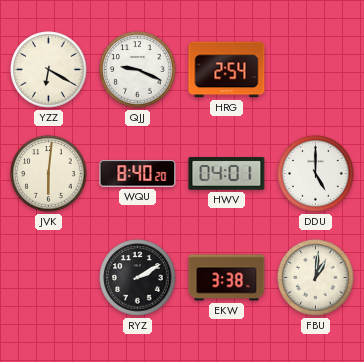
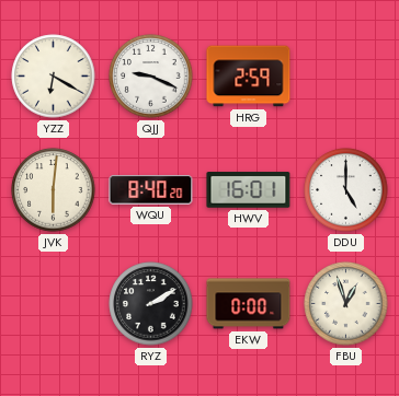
HRG: 2:54 -> 2:59
HWV: 04:01 -> 16:01
EKW: 3:38 -> 0:00
FBU: 1:01 -> 12:57
